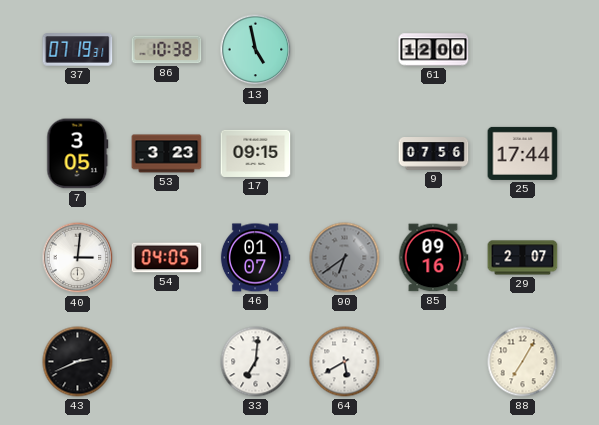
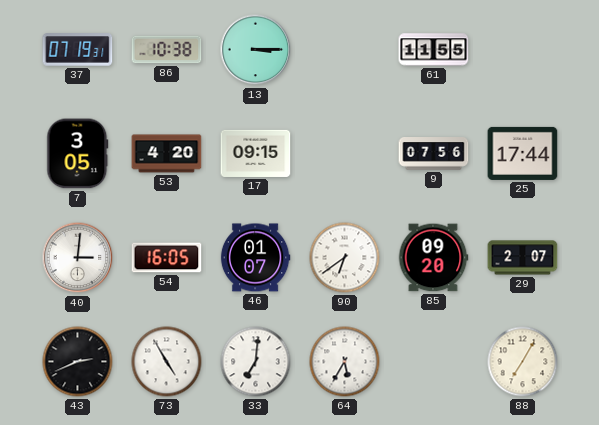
13: 4:58 -> 3:15
61: 12:00 -> 11:55
53: 3:23 -> 4:20
54: 04:05 -> 16:05
90 dial: grey -> white
85: 09:16 -> 09:20
73: none -> 4:55
64: 5:40 -> 5:35
